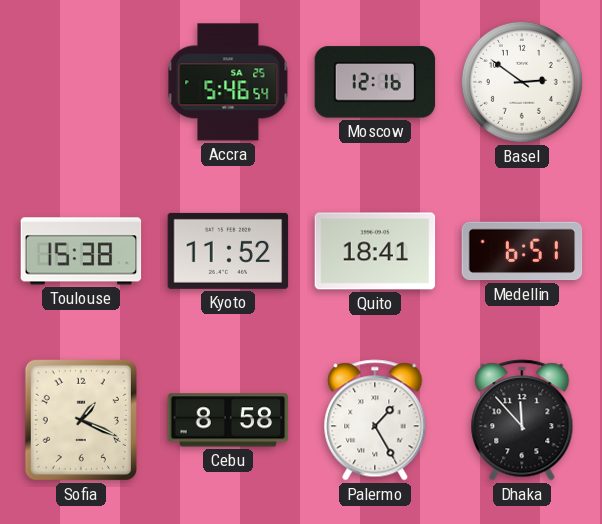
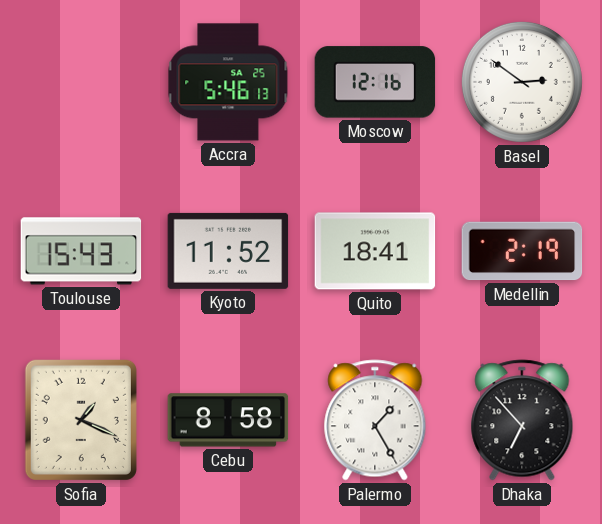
Accra: 5:46:54 -> 5:46:13
Toulouse: 15:38 -> 15:43
Medellin: 6:51 -> 2:19
Dhaka: 11:53 -> 6:53
